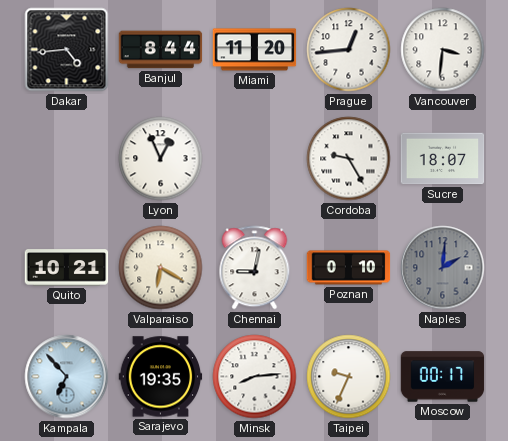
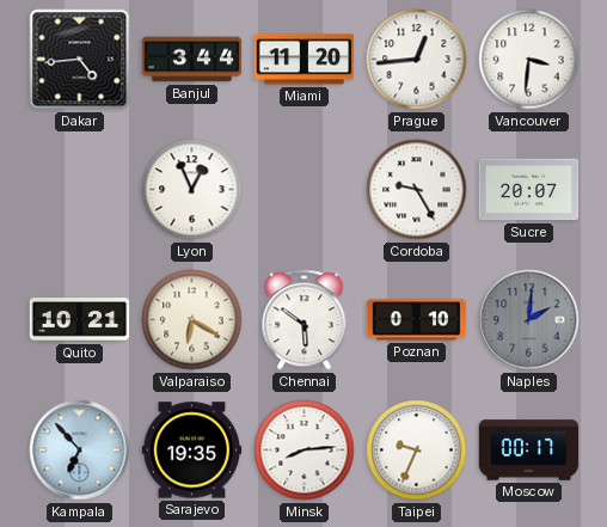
Banjul: 8:44 -> 3:44
Sucre: 18:07 -> 20:07
Chennai: 9:02 -> 5:51
